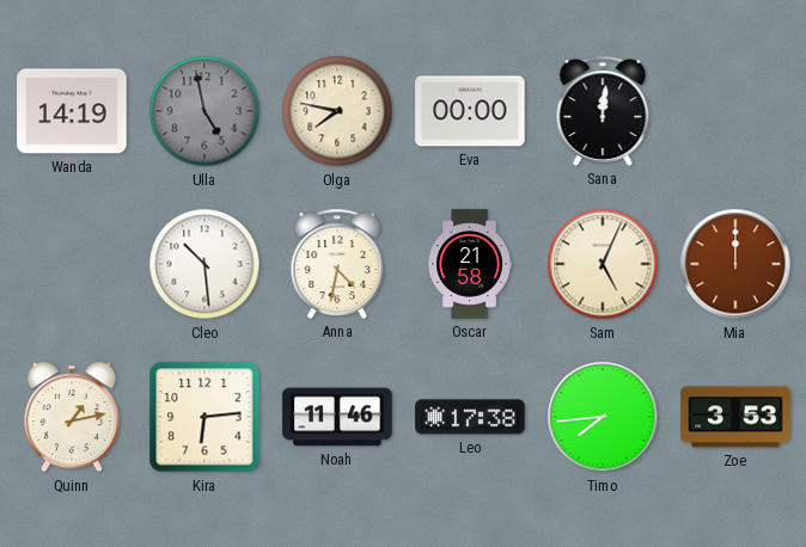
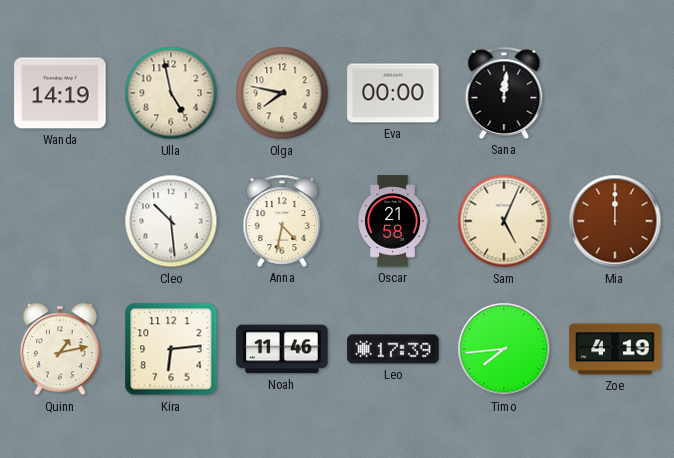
Ulla dial: grey -> cream
Leo: 17:38 -> 17:39
Zoe: 3:53 -> 4:19
